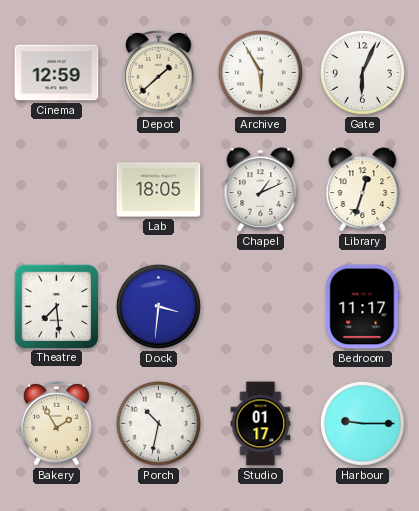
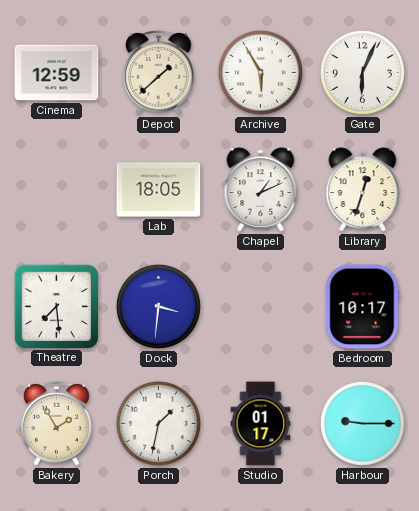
Bedroom: 11:17 -> 10:17
Porch: 10:32 -> 1:32
